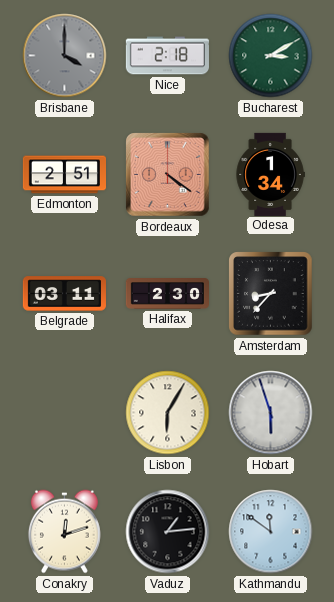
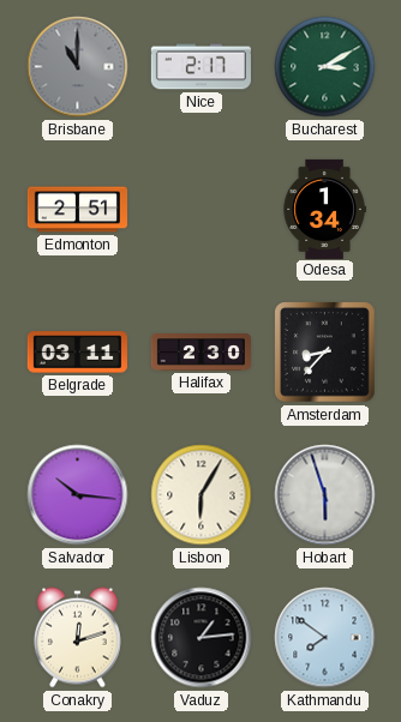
Brisbane: 4:00 -> 11:00
Nice: 2:18 -> 2:17
Bordeaux: 4:21 -> none
Salvador: none -> 10:16
Kathmandu: 11:51 -> 7:51
